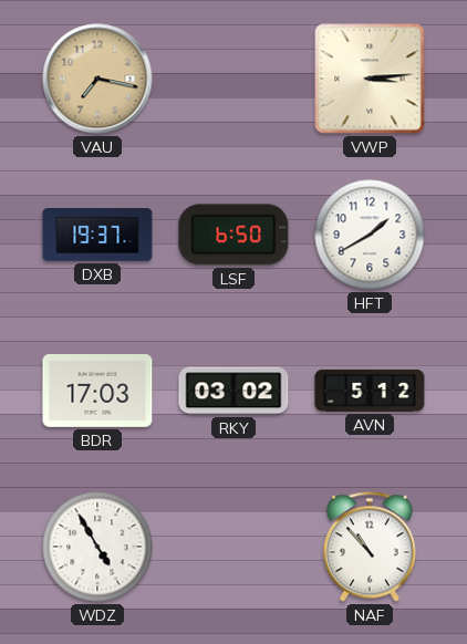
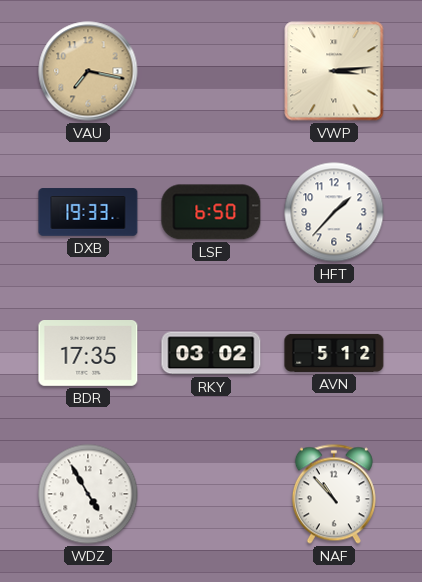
DXB: 19:37 -> 19:33
HFT: 1:40 -> 1:37
BDR: 17:03 -> 17:35
